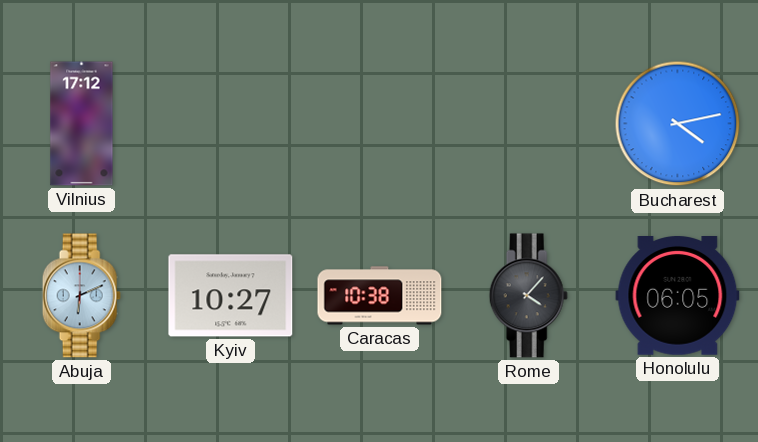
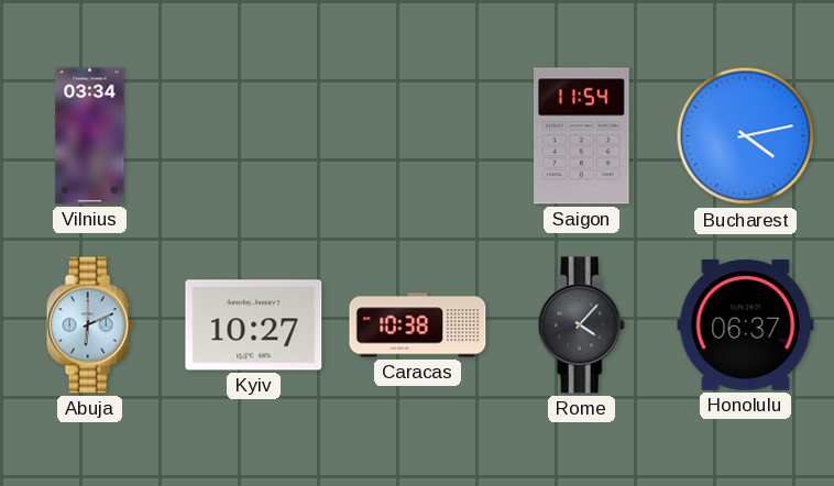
Vilnius: 17:12 -> 03:34
Saigon: none -> 11:54
Honolulu: 06:05 -> 06:37
